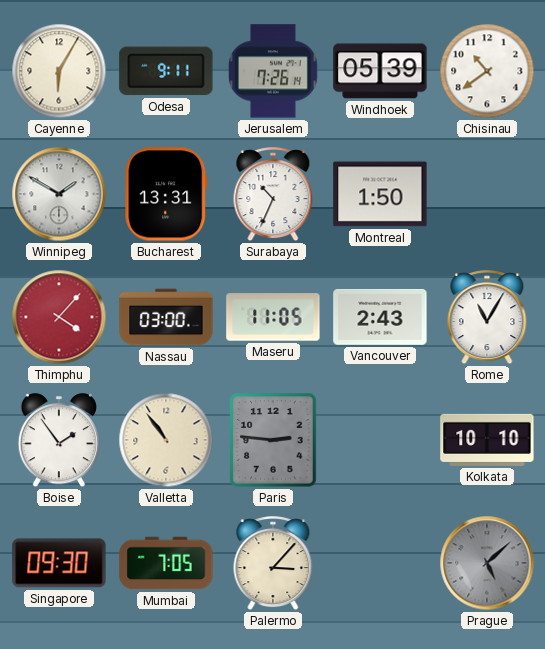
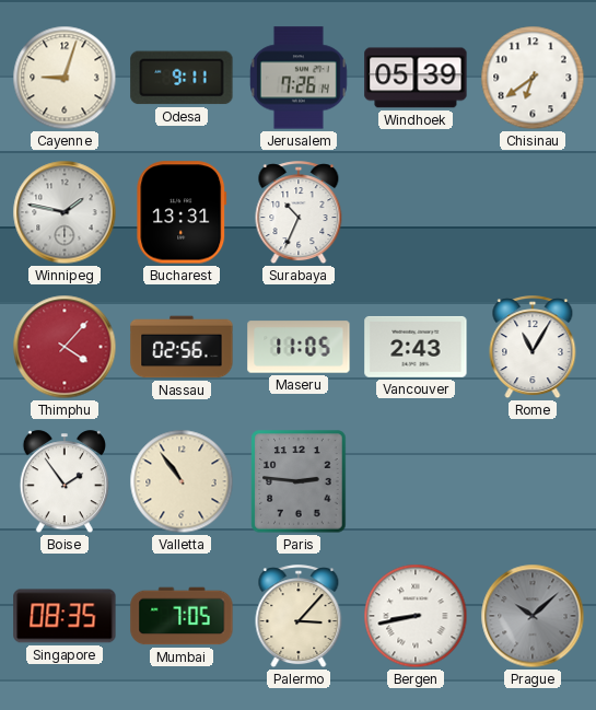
Cayenne: 6:05 -> 9:03
Chisinau: 10:39 -> 6:39
Winnipeg: 1:50 -> 1:47
Montreal: 1:50 -> none
Nassau: 03:00 -> 02:56
Kolkata: 10:10 -> none
Singapore: 09:30 -> 08:35
Bergen: none -> 8:43
Prague: 5:08 -> 10:08
